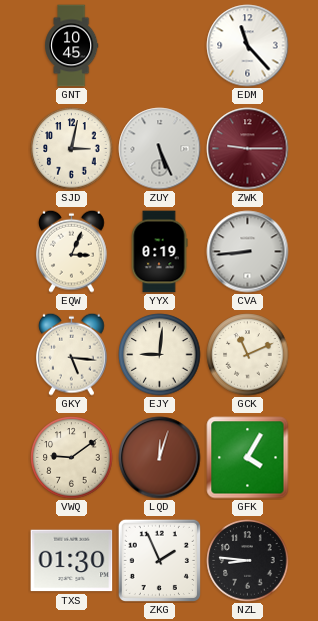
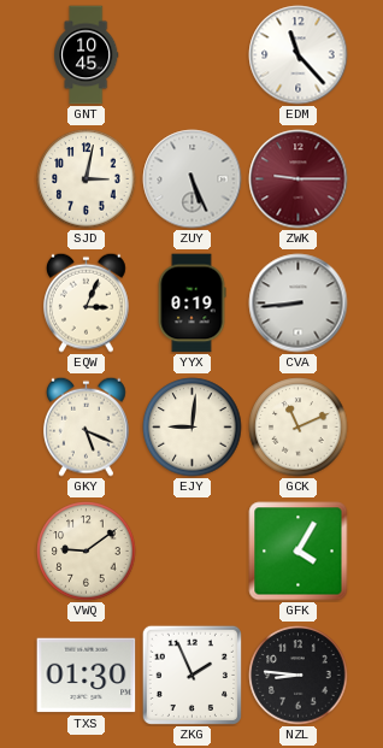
GKY: 5:16 -> 5:19
LQD: 12:03 -> none
